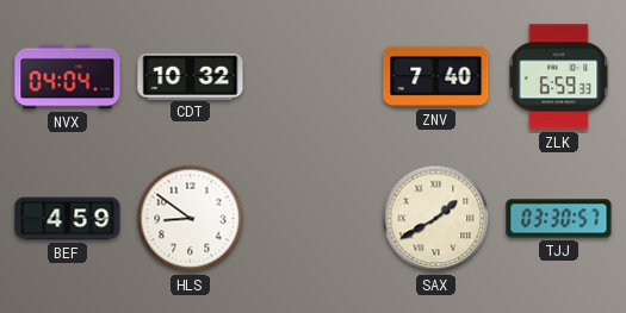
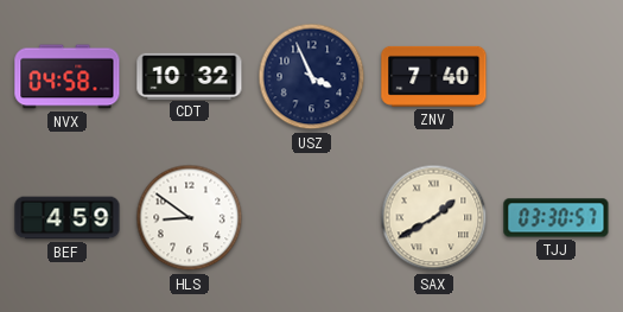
NVX: 04:04 -> 04:58
USZ: none -> 3:56
ZLK: 6:59 -> none
